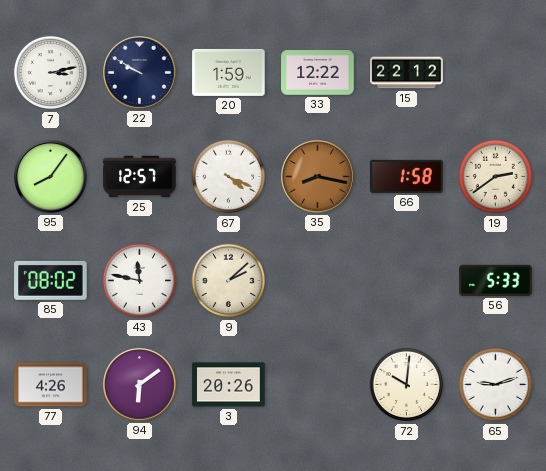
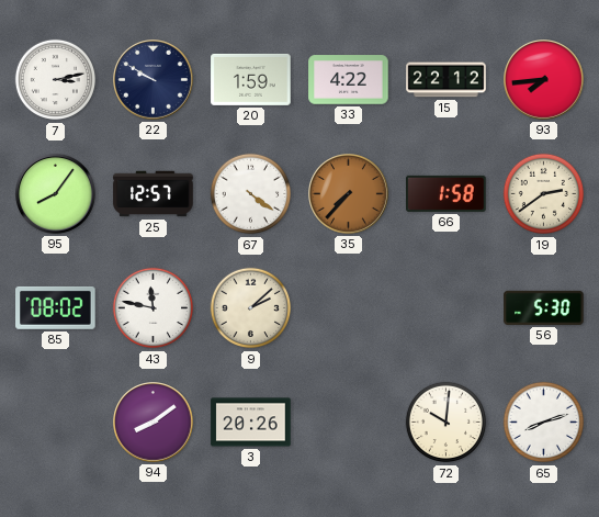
33: 12:22 -> 4:22
93: none -> 7:44
67: 4:19 -> 4:21
35: 8:17 -> 7:37
56: 5:33 -> 5:30
77: 4:26 -> none
94: 6:09 -> 8:09
65: 9:12 -> 8:12
